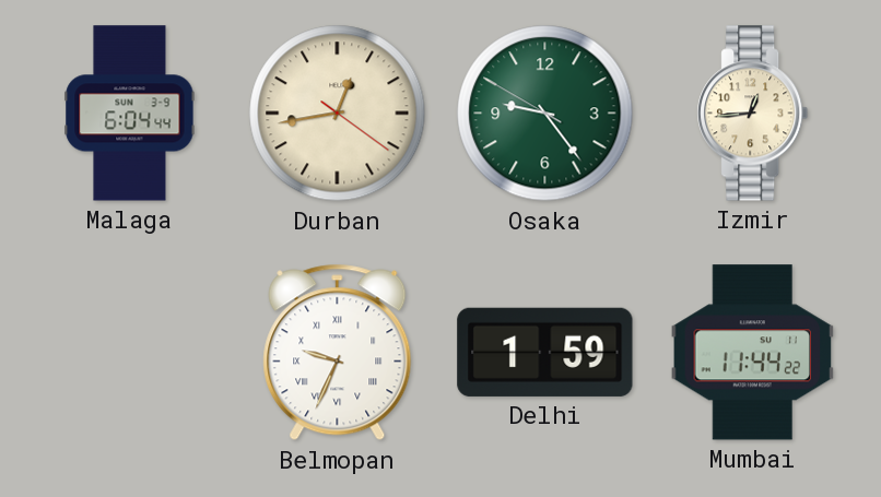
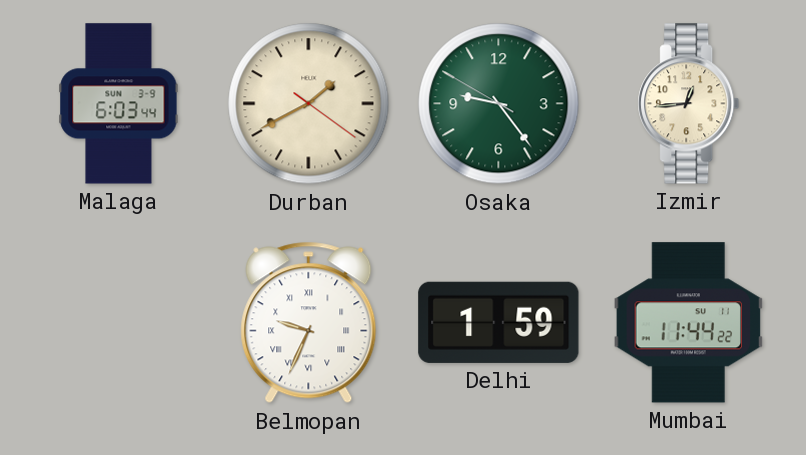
Malaga: 6:04 -> 6:03
Durban: 12:43 -> 1:40
